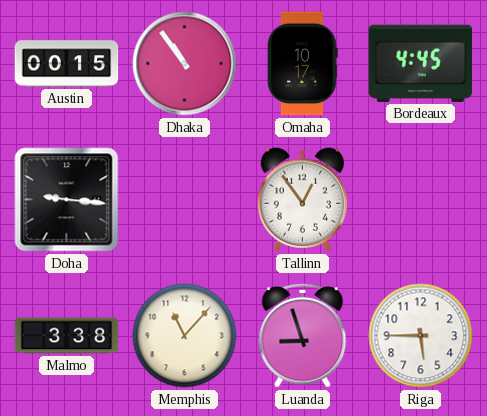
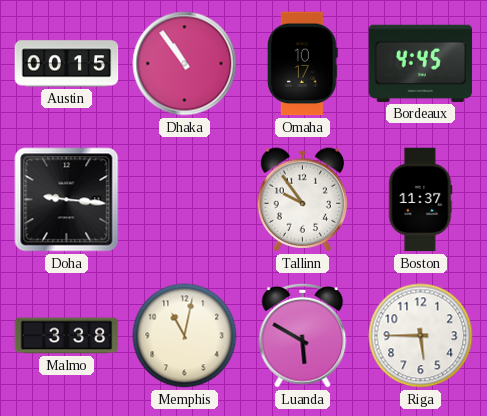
Tallinn: 12:54 -> 9:54
Boston: none -> 11:37
Memphis: 11:07 -> 11:02
Luanda: 8:57 -> 5:50
